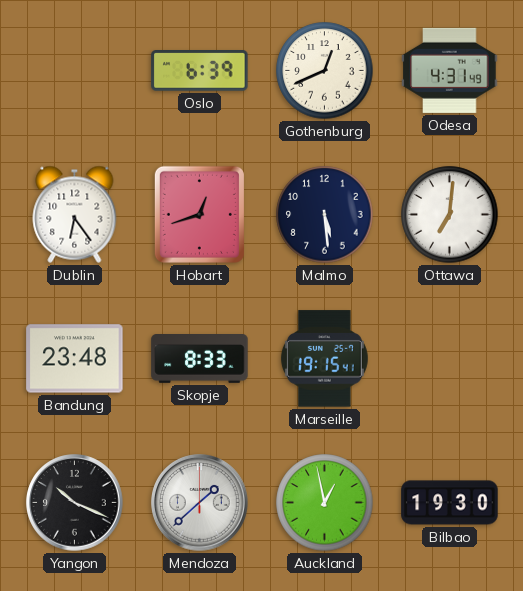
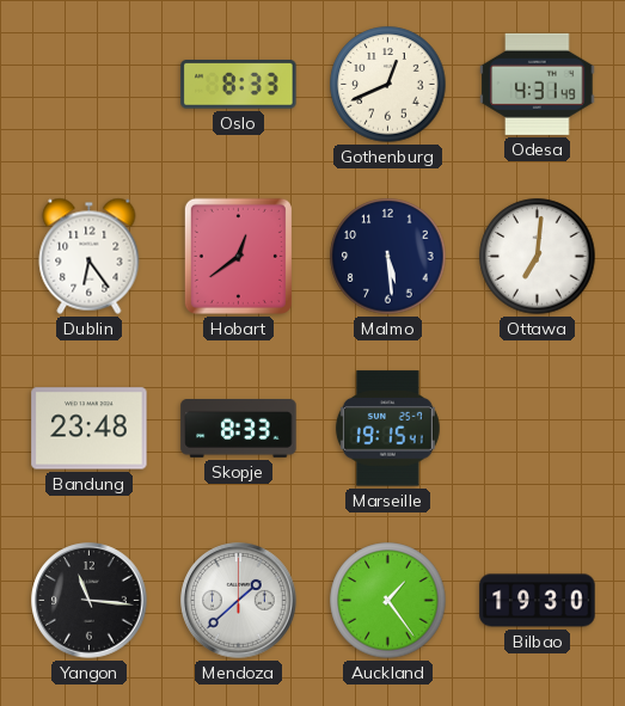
Oslo: 6:39 -> 8:33
Hobart: 12:42 -> 12:39
Yangon: 10:19 -> 11:16
Auckland: 12:58 -> 1:24
